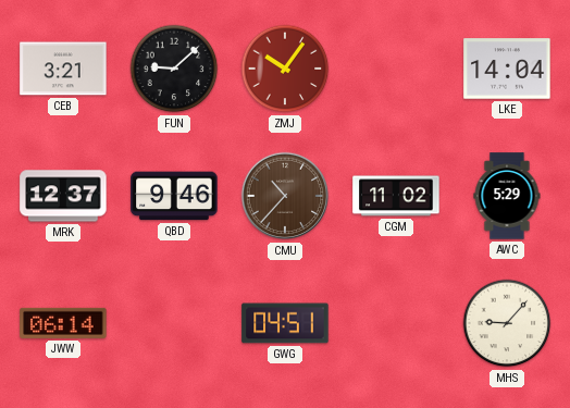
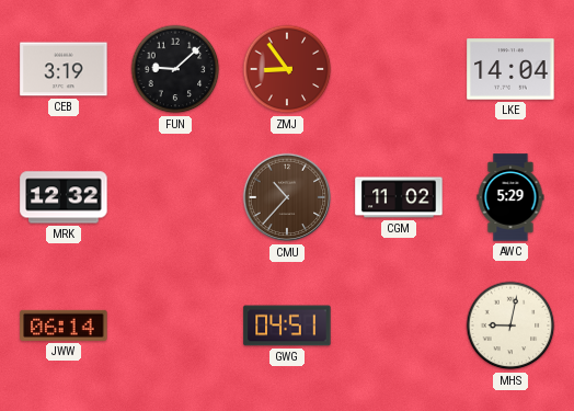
CEB: 3:21 -> 3:19
ZMJ: 10:06 -> 8:54
MRK: 12:37 -> 12:32
QBD: 9:46 -> none
MHS: 9:07 -> 9:02
